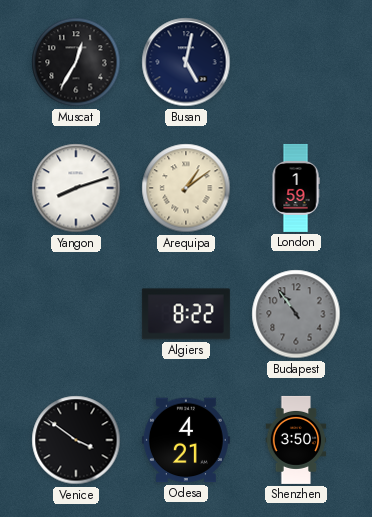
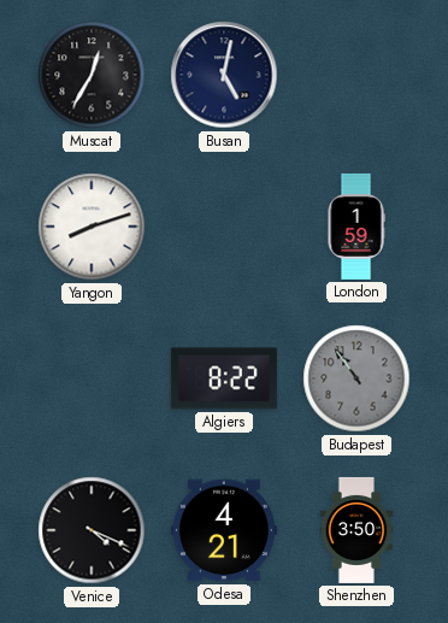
Arequipa: 1:09 -> none
Venice: 3:51 -> 4:19
